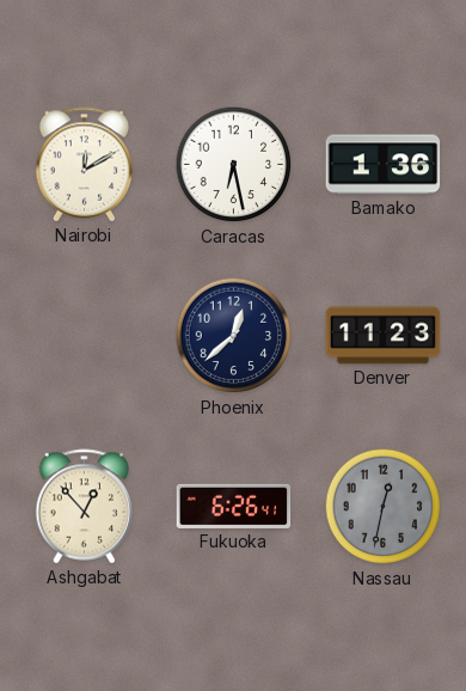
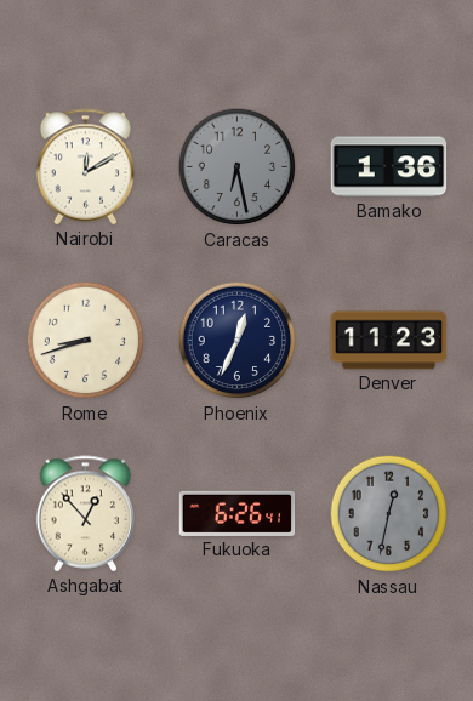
Caracas dial: white -> grey
Rome: none -> 8:42
Phoenix: 12:38 -> 12:34
